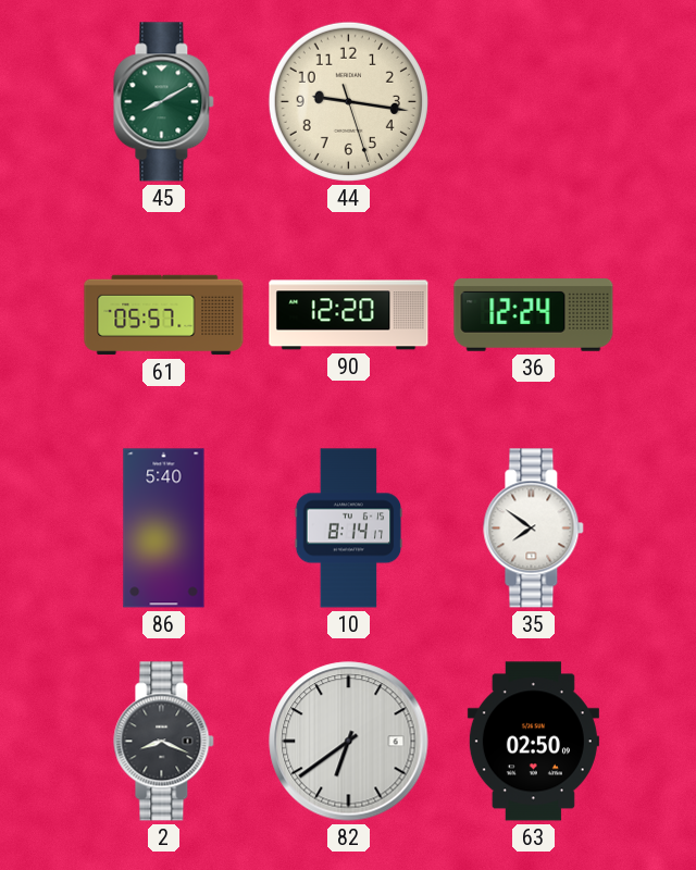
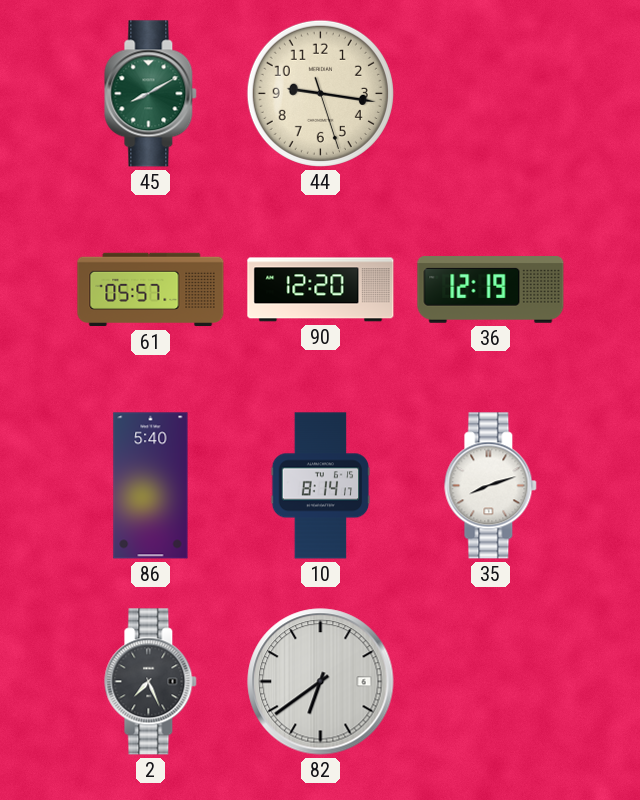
36: 12:24 -> 12:19
35: 7:51 -> 8:12
2: 8:19 -> 7:26
63: 02:50 -> none
